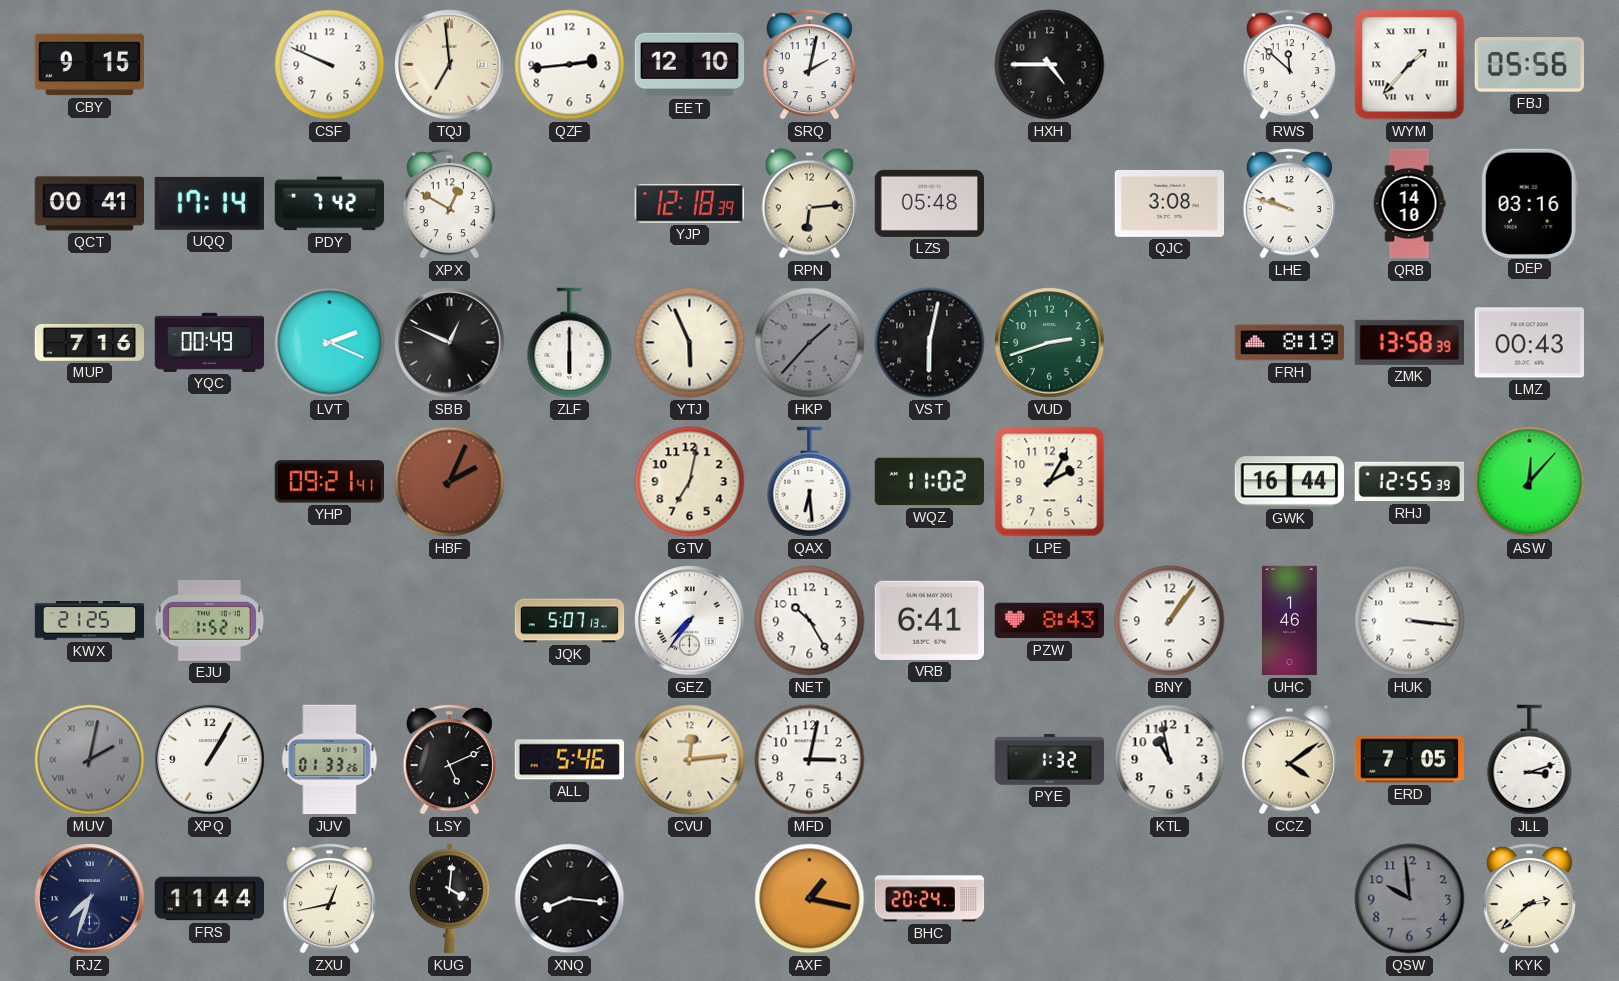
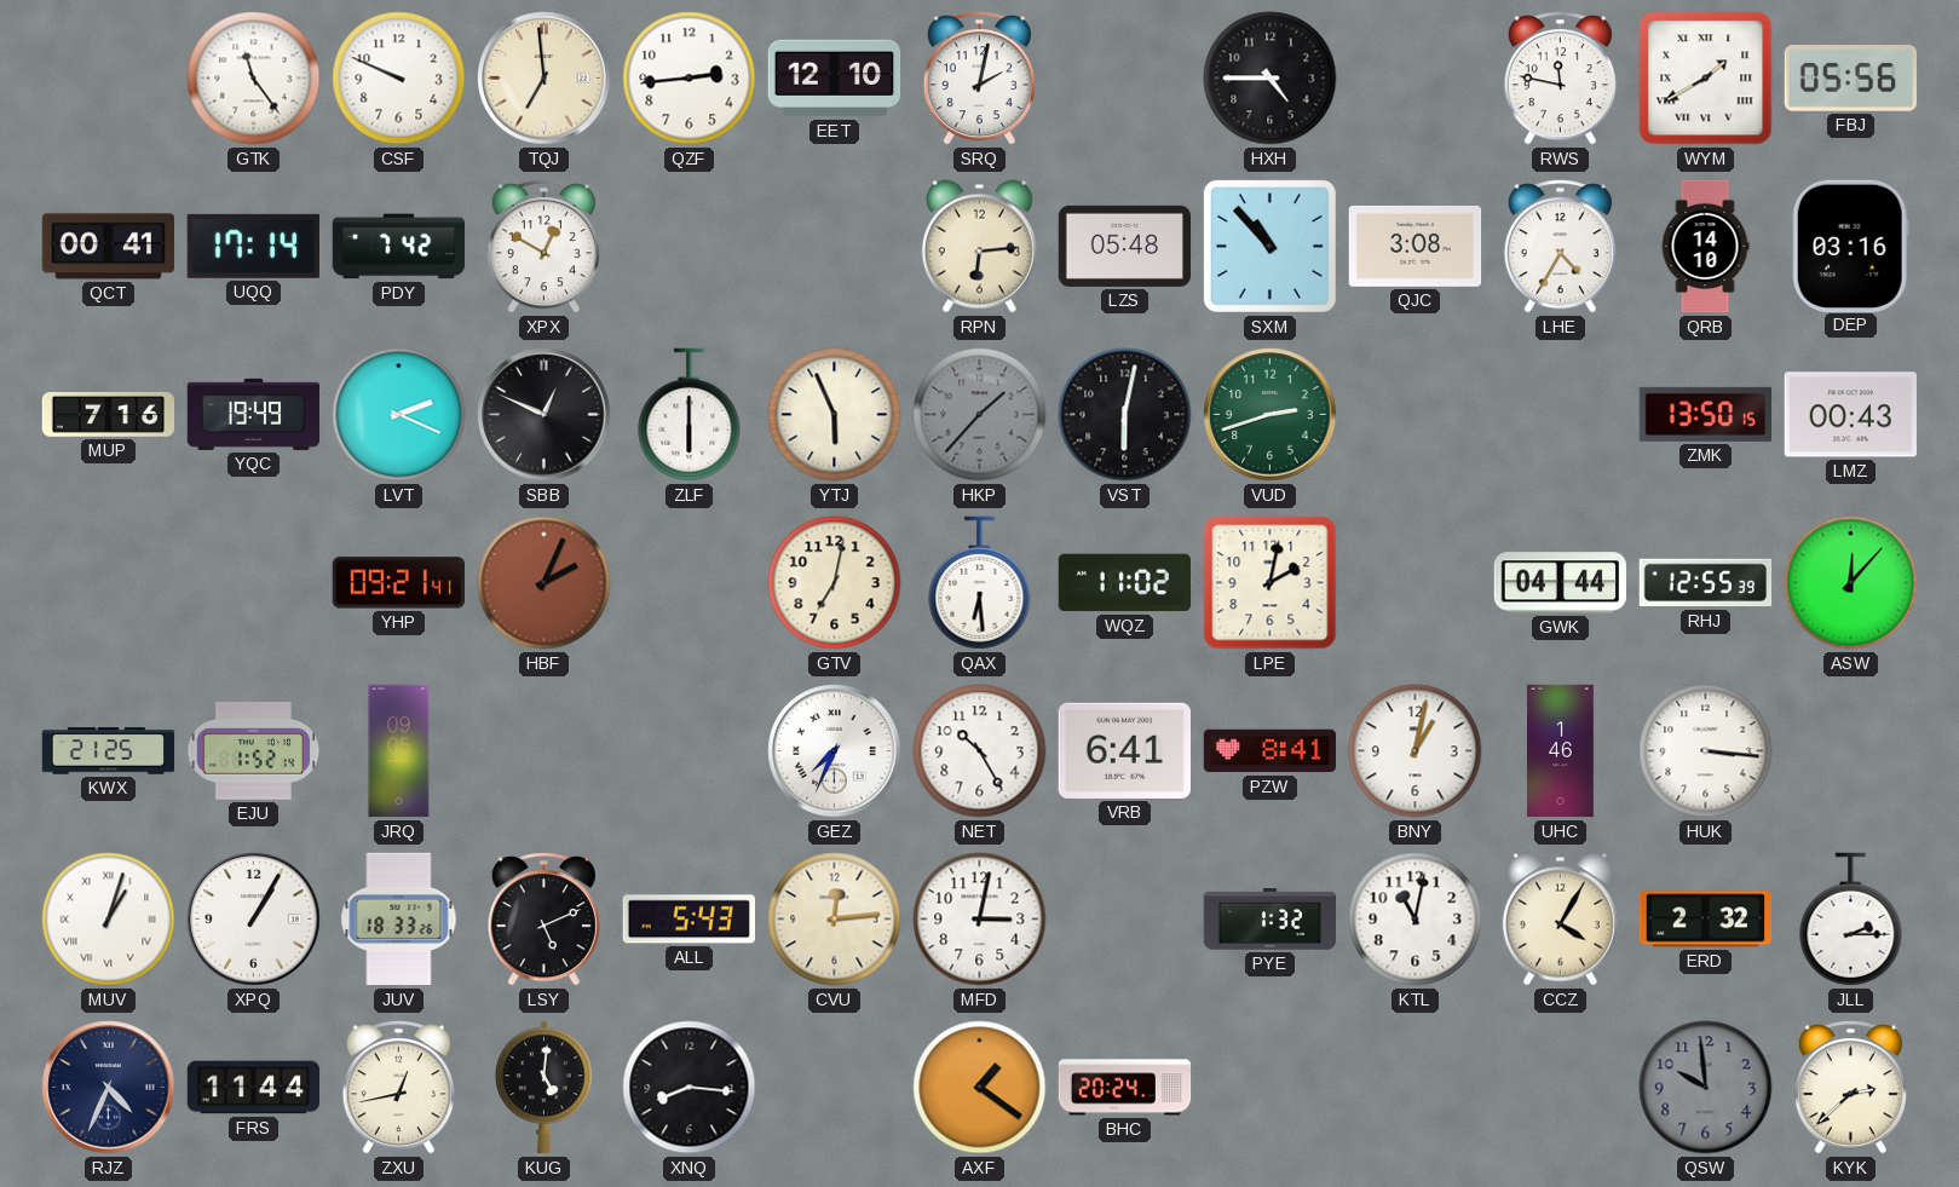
CBY: 9:15 -> none
GTK: none -> 11:24
RWS: 11:52 -> 11:47
WYM: 1:37 -> 1:40
YJP: 12:18 -> none
SXM: none -> 10:53
LHE: 9:48 -> 4:35
YQC: 00:49 -> 19:49
FRH: 8:19 -> none
ZMK: 13:58 -> 13:50
LPE: 2:05 -> 2:02
GWK: 16:44 -> 04:44
JRQ: none -> 09:05
JQK: 5:07 -> none
GEZ: 7:36 -> 7:34
PZW: 8:43 -> 8:41
BNY: 1:06 -> 1:02
MUV: 2:02 -> 1:03
MUV dial: grey -> white
JUV: 01:33 -> 18:33
ALL: 5:46 -> 5:43
KTL: 10:58 -> 11:02
CCZ: 4:09 -> 4:05
ERD: 7:05 -> 2:32
JLL: 3:12 -> 2:15
RJZ: 7:33 -> 4:34
KUG: 4:01 -> 5:01
AXF: 1:17 -> 1:21
